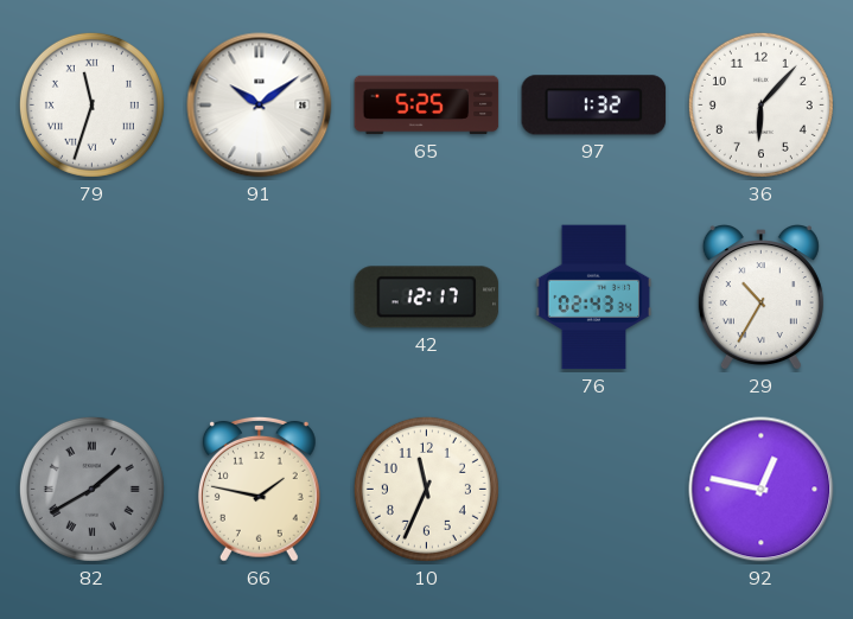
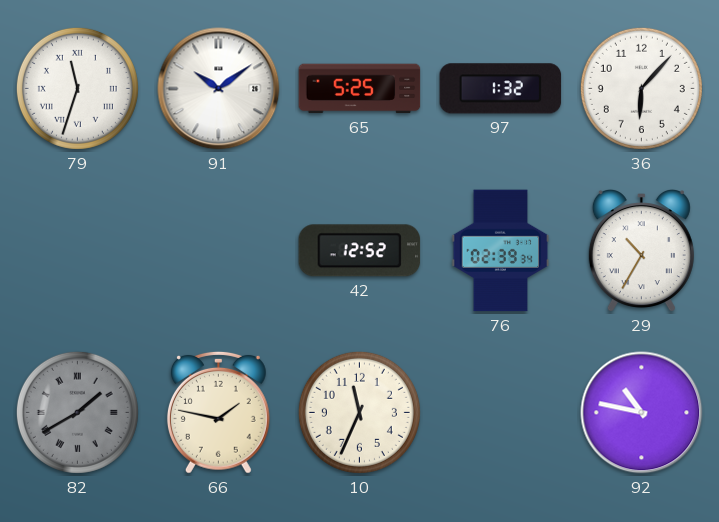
42: 12:17 -> 12:52
76: 02:43 -> 02:39
92: 12:47 -> 10:47
